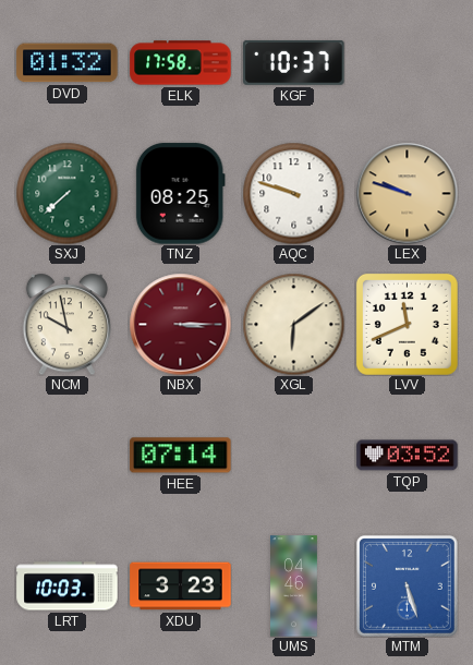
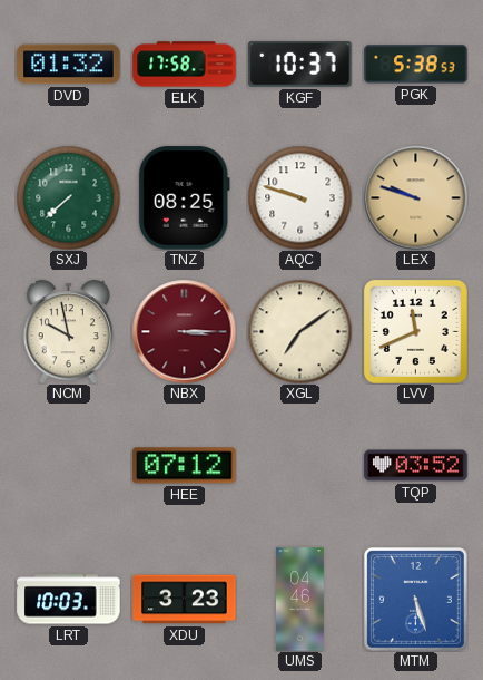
PGK: none -> 5:38
XGL: 6:09 -> 7:09
HEE: 07:14 -> 07:12
